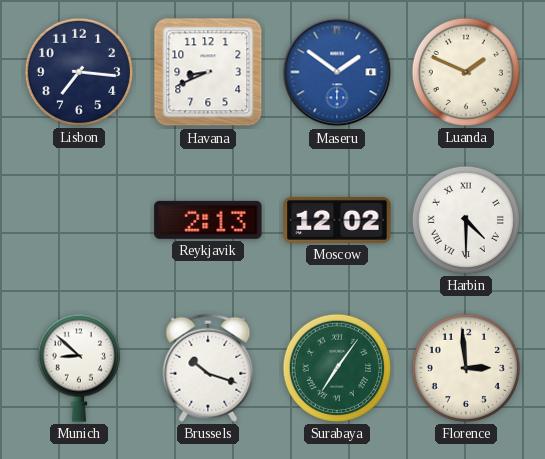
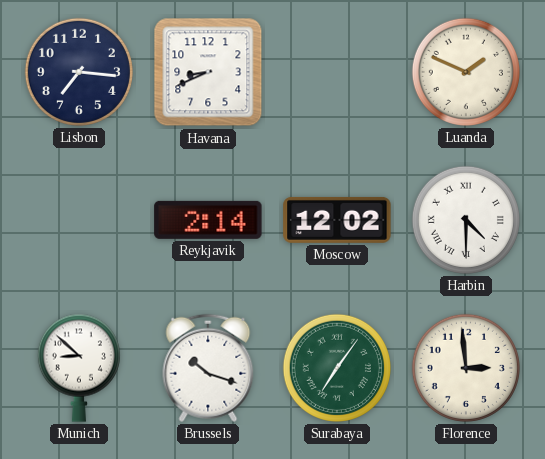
Maseru: 1:51 -> none
Reykjavik: 2:13 -> 2:14
